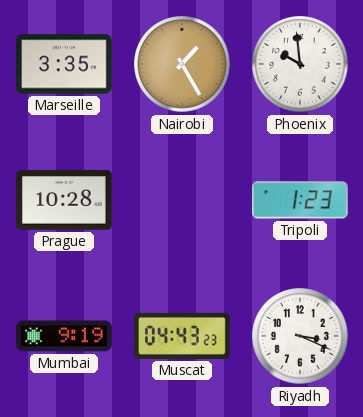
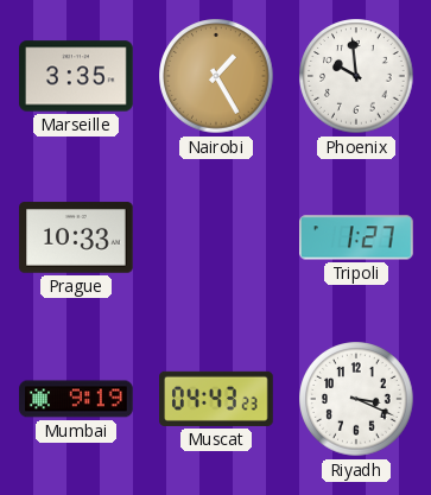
Prague: 10:28 -> 10:33
Tripoli: 1:23 -> 1:27
